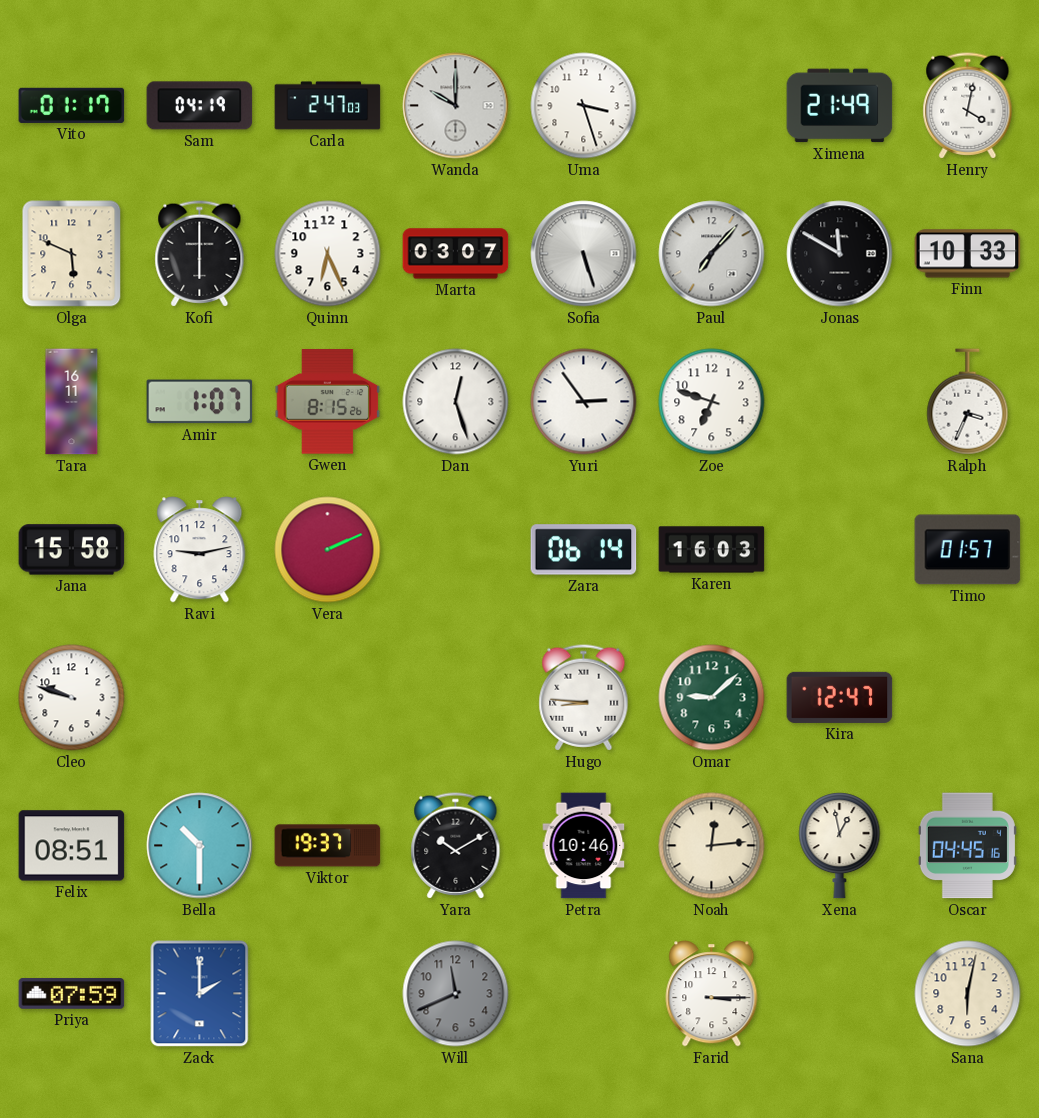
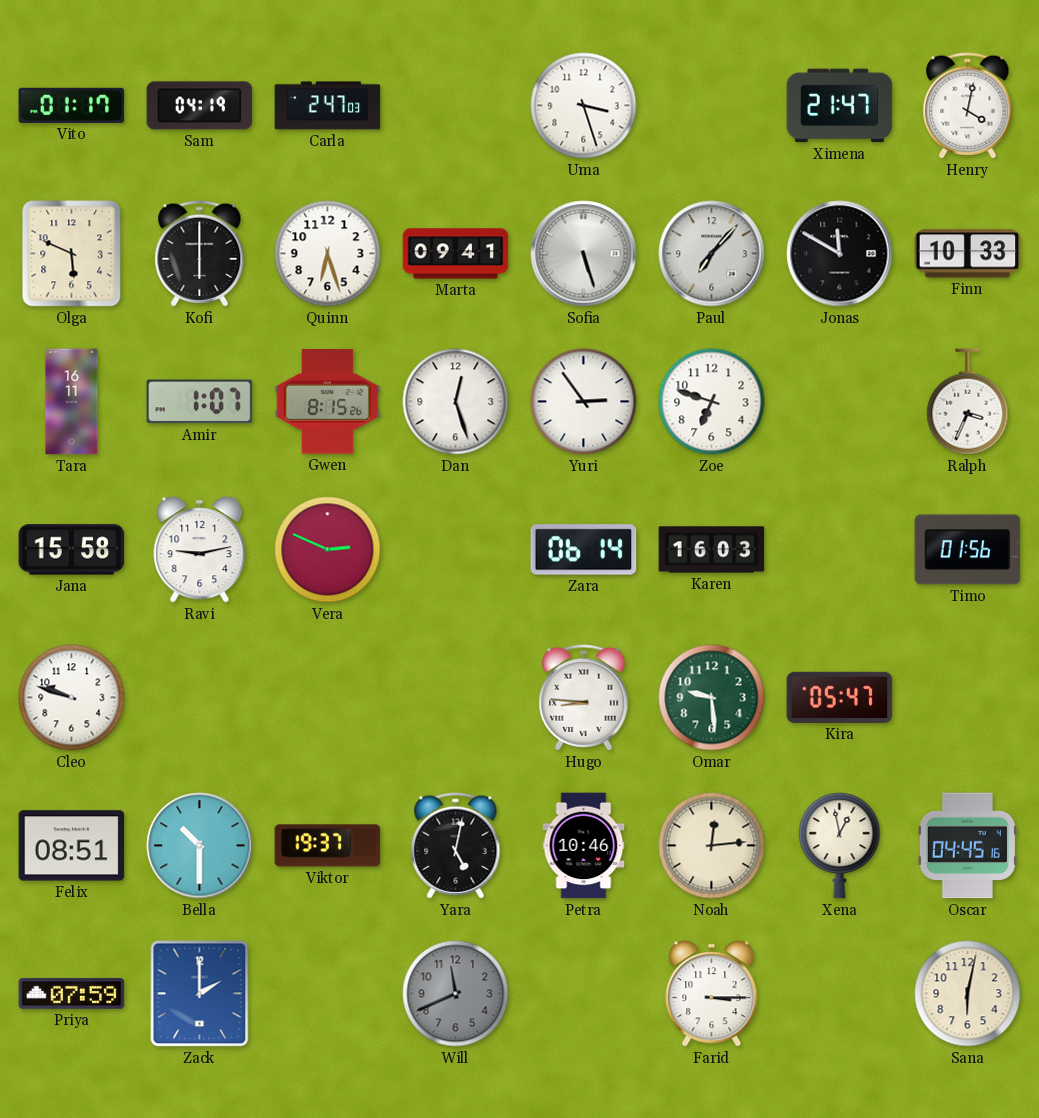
Wanda: 10:00 -> none
Ximena: 21:49 -> 21:47
Quinn: 6:26 -> 6:27
Marta: 03:07 -> 09:41
Vera: 2:11 -> 2:49
Timo: 01:57 -> 01:56
Omar: 9:08 -> 9:29
Kira: 12:47 -> 05:47
Yara: 10:10 -> 5:02
